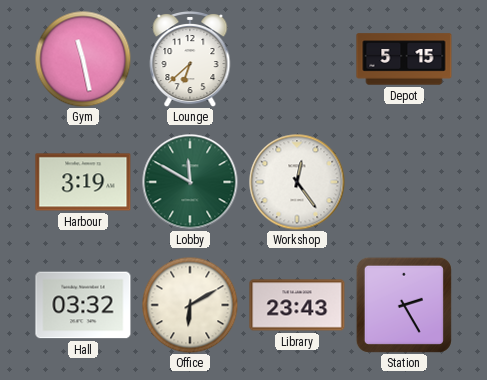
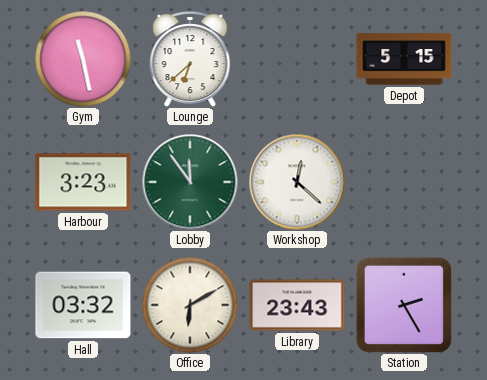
Harbour: 3:19 -> 3:23
Lobby: 11:50 -> 11:54
Workshop: 12:24 -> 12:22
